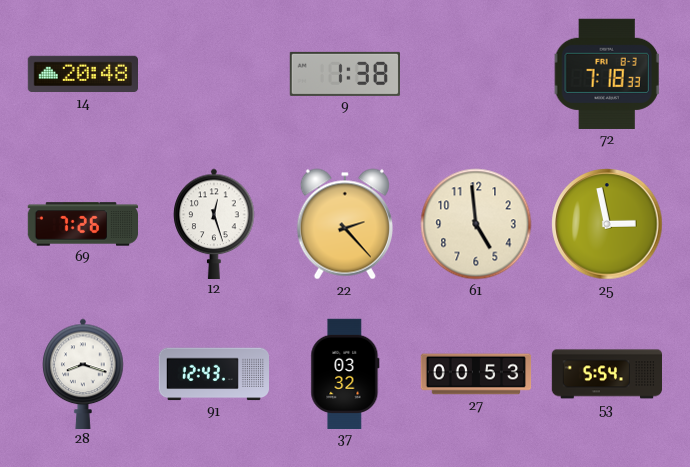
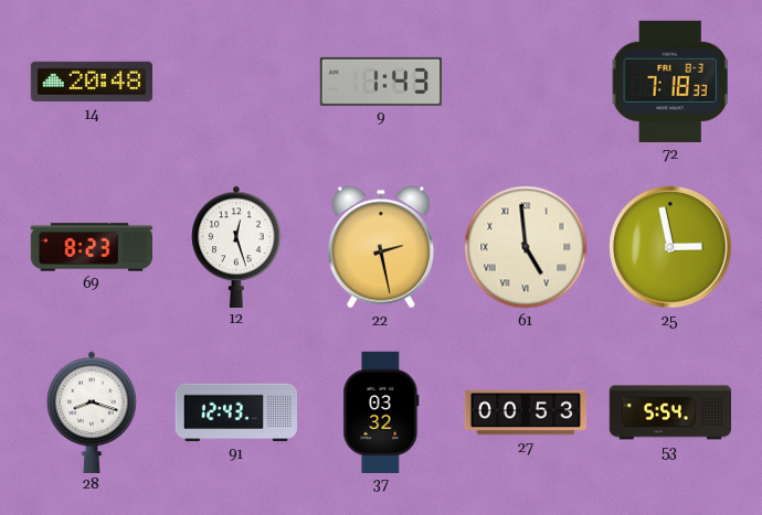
9: 1:38 -> 1:43
69: 7:26 -> 8:23
22: 2:23 -> 2:28
61 numerals: Arabic -> Roman
